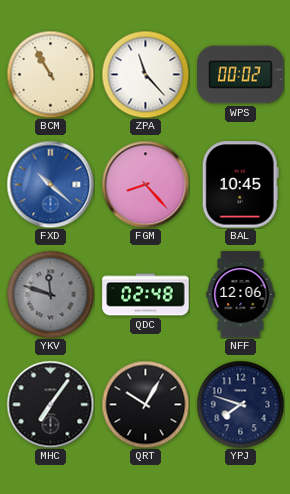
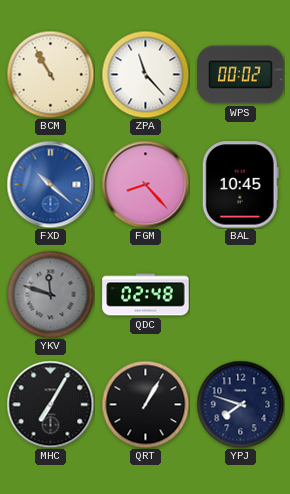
NFF: 12:06 -> none
MHC: 7:06 -> 7:05
QRT: 10:05 -> 1:05
